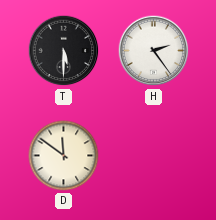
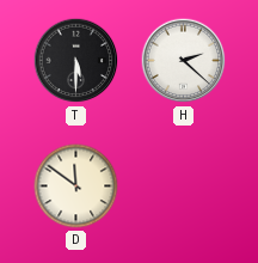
H: 2:24 -> 2:22
